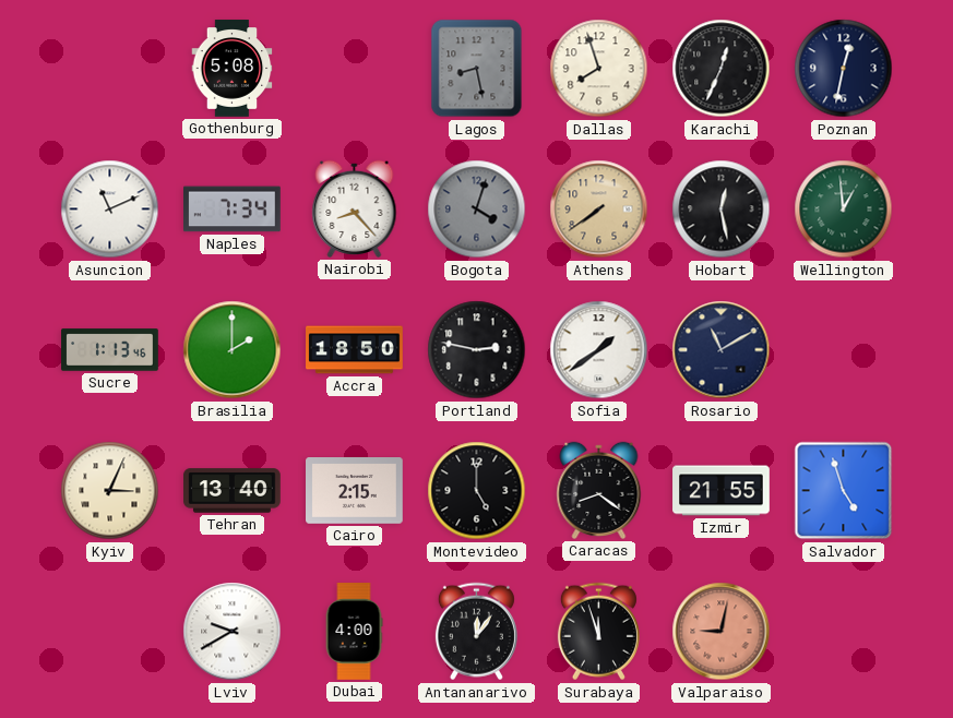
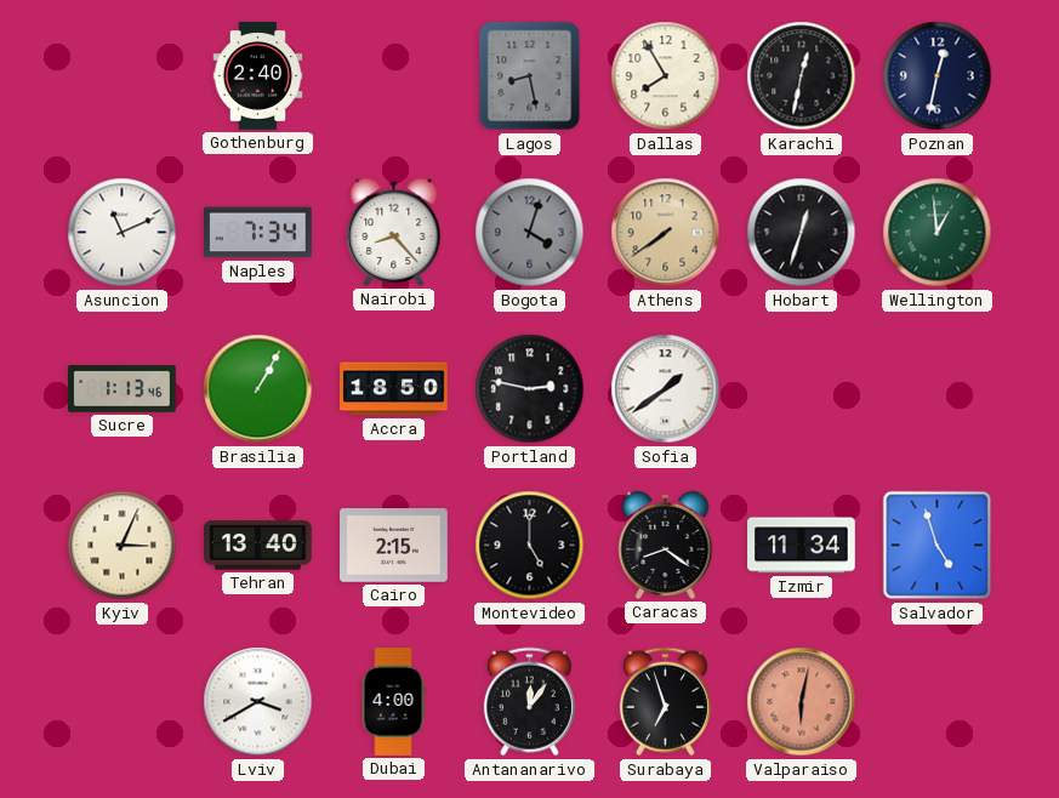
Gothenburg: 5:08 -> 2:40
Dallas: 7:57 -> 7:55
Karachi: 12:34 -> 12:32
Hobart: 12:28 -> 12:33
Brasilia: 2:00 -> 1:05
Rosario: 11:10 -> none
Izmir: 21:55 -> 11:34
Lviv: 9:40 -> 3:40
Surabaya: 11:57 -> 6:57
Valparaiso: 9:02 -> 6:02
